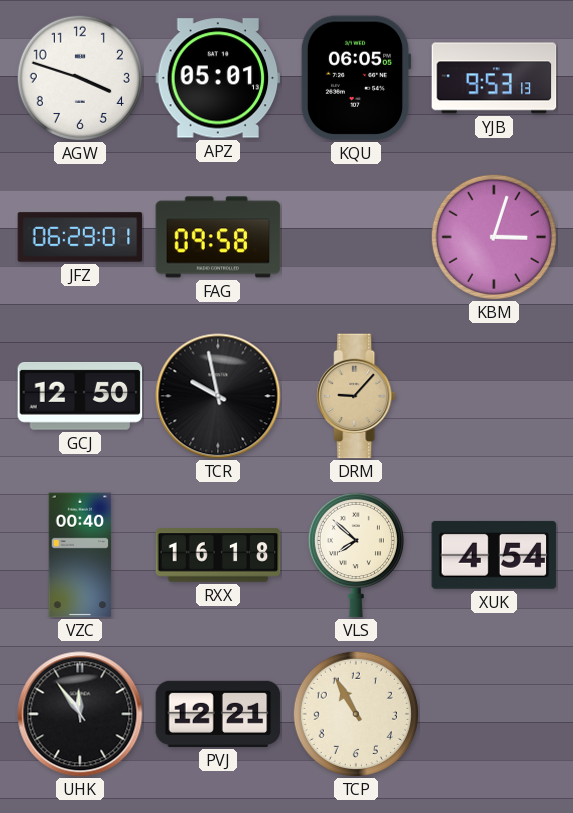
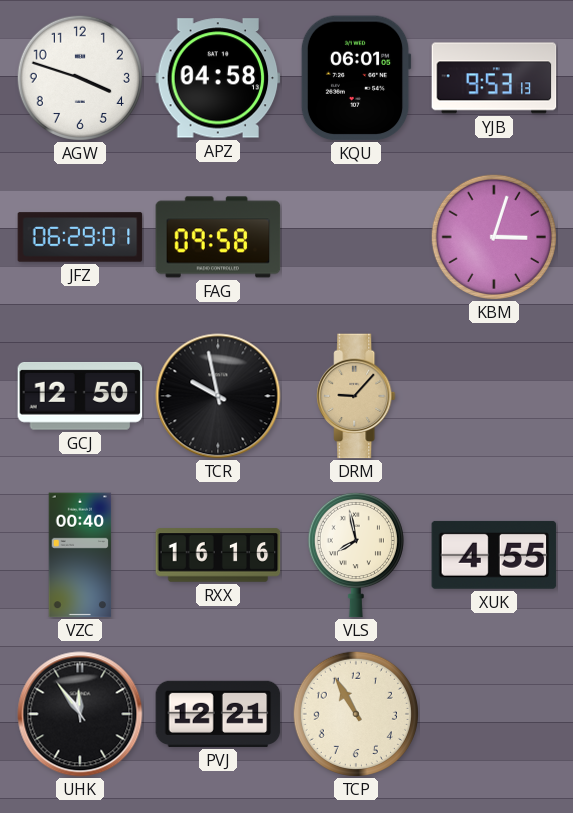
APZ: 05:01 -> 04:58
KQU: 06:05 -> 06:01
RXX: 16:18 -> 16:16
VLS: 7:52 -> 7:58
XUK: 4:54 -> 4:55
